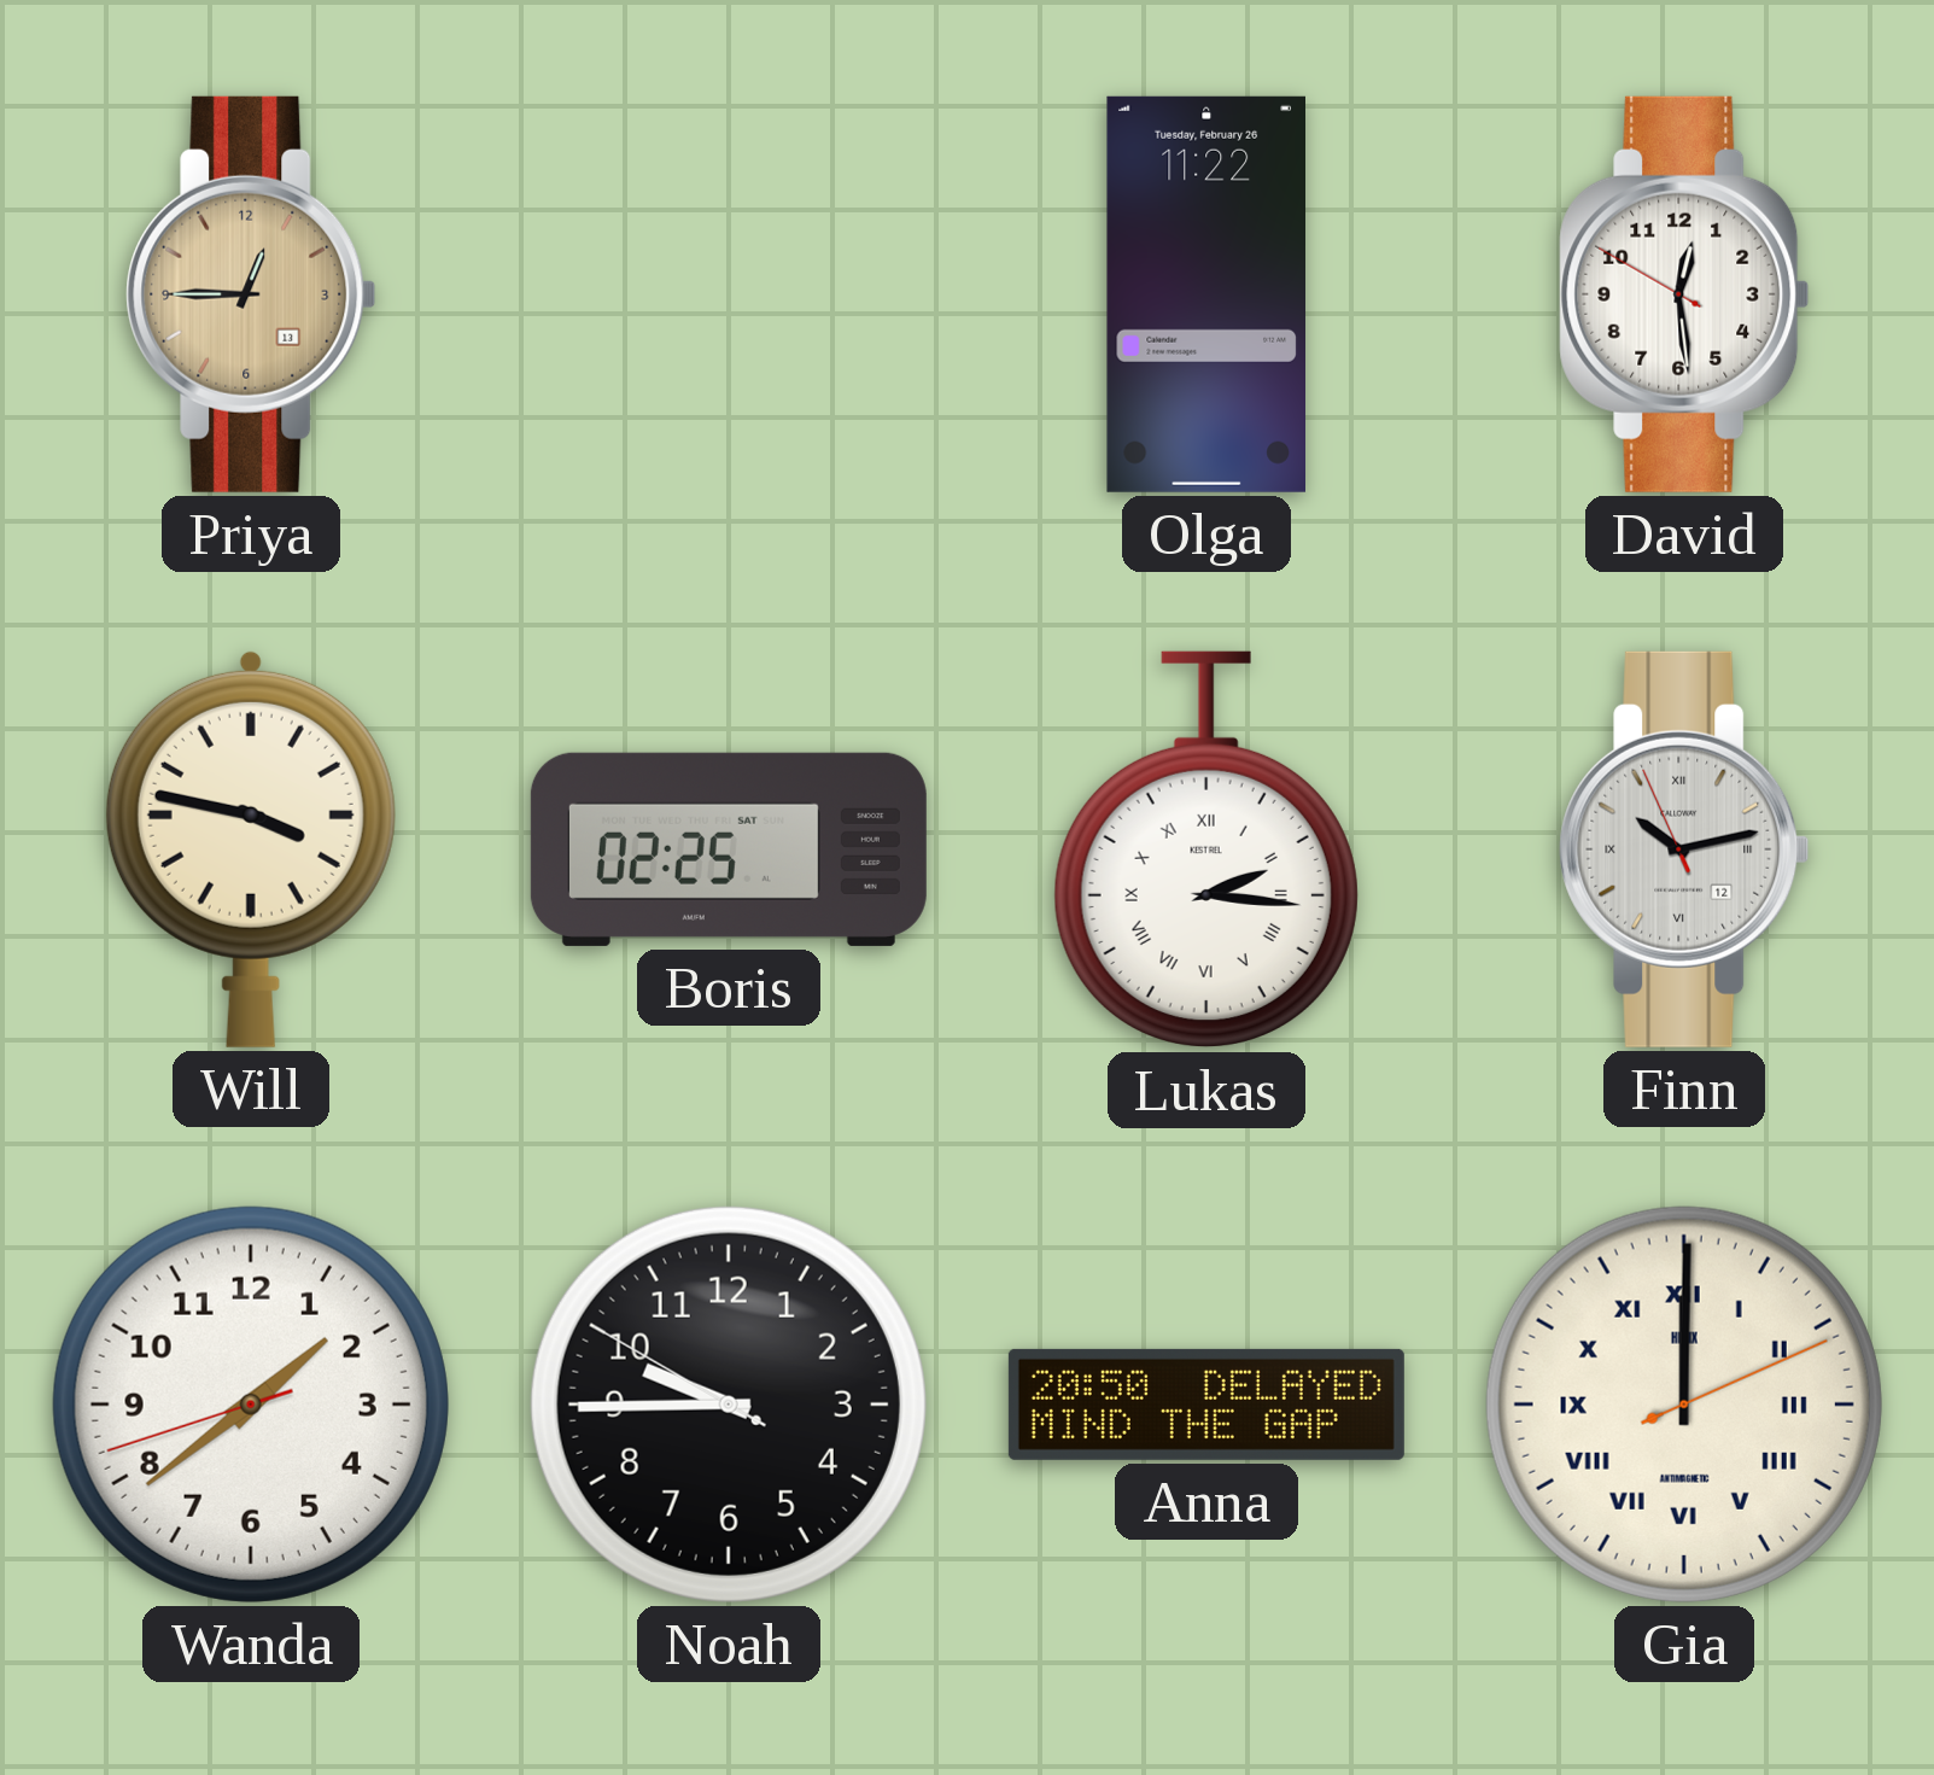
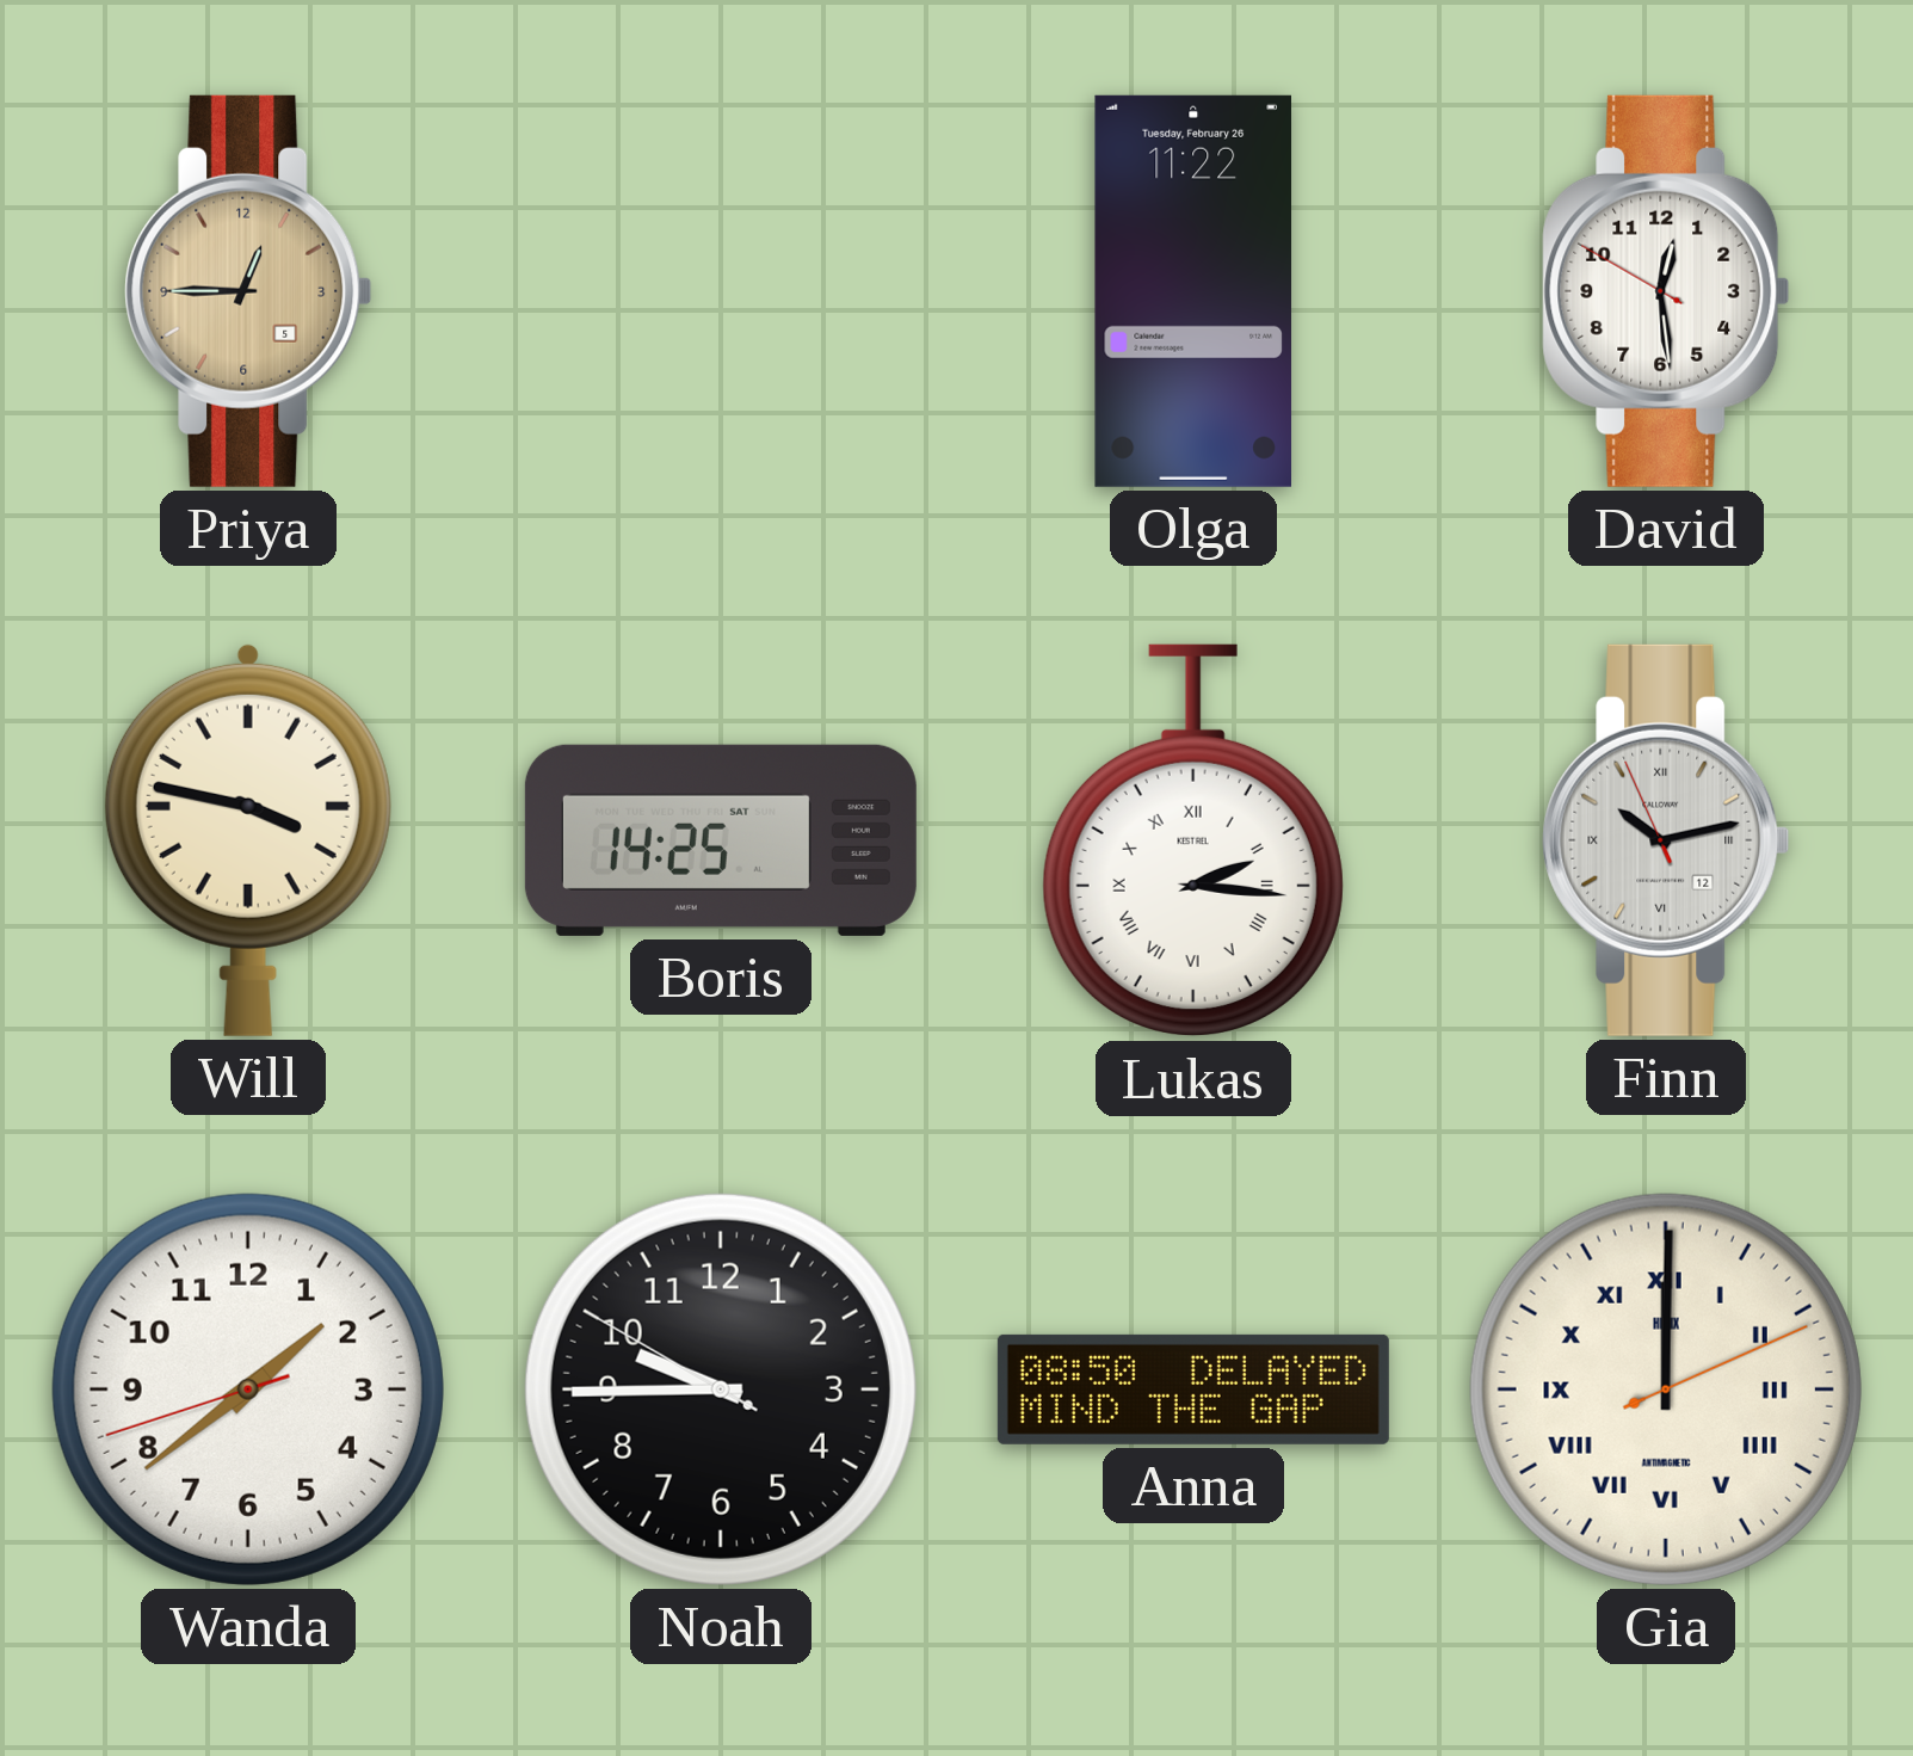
Priya date: 13 -> 5
Boris: 02:25 -> 14:25
Anna: 20:50 -> 08:50
